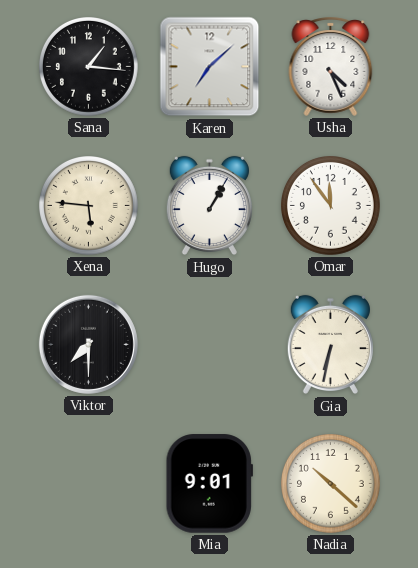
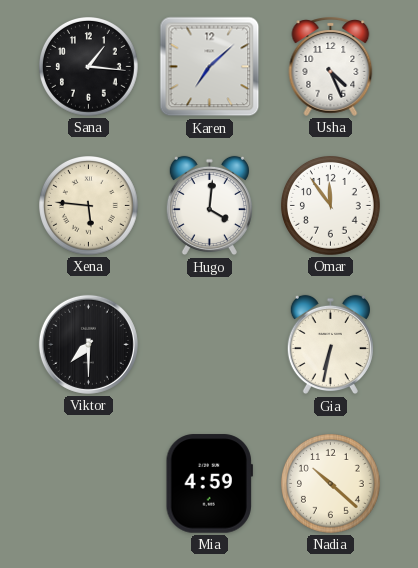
Hugo: 1:05 -> 4:01
Mia: 9:01 -> 4:59
